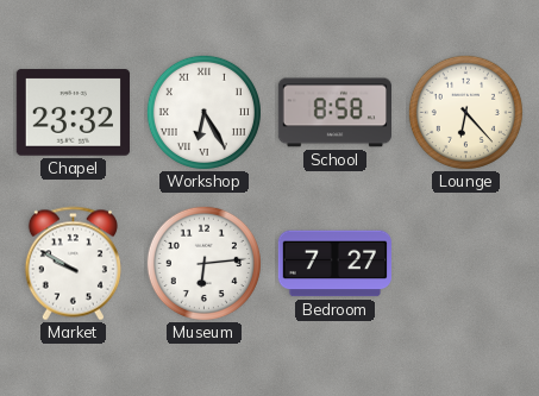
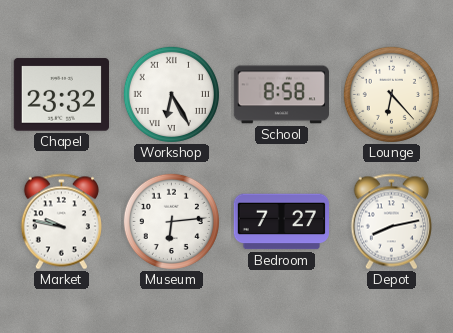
Market: 9:50 -> 9:47
Depot: none -> 8:13
